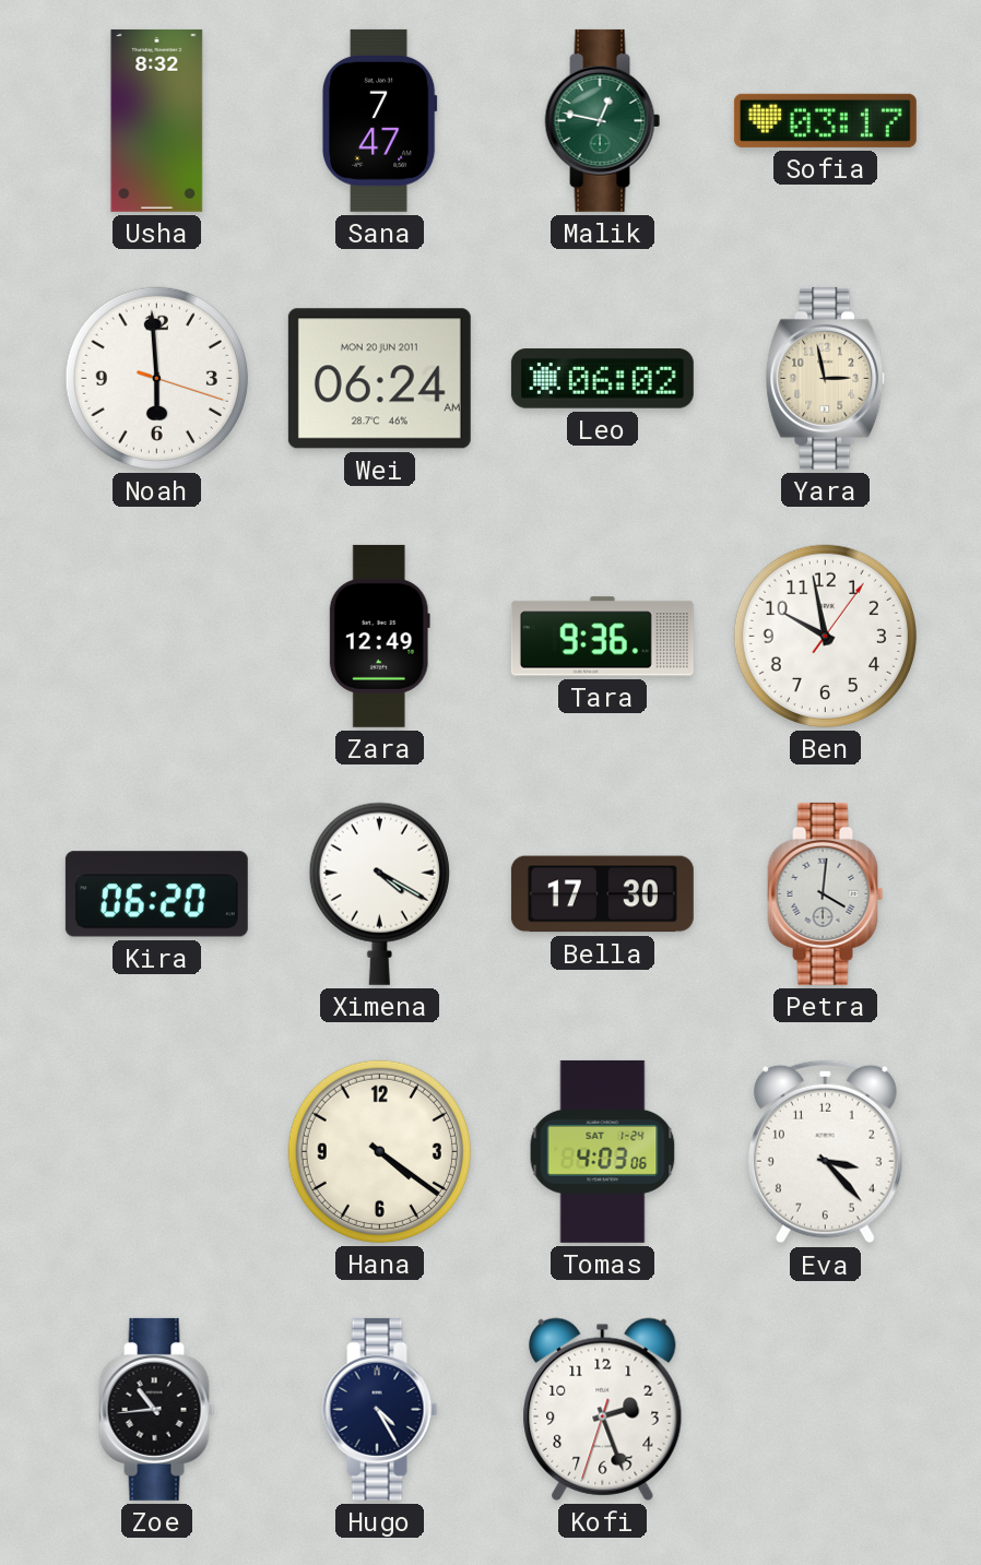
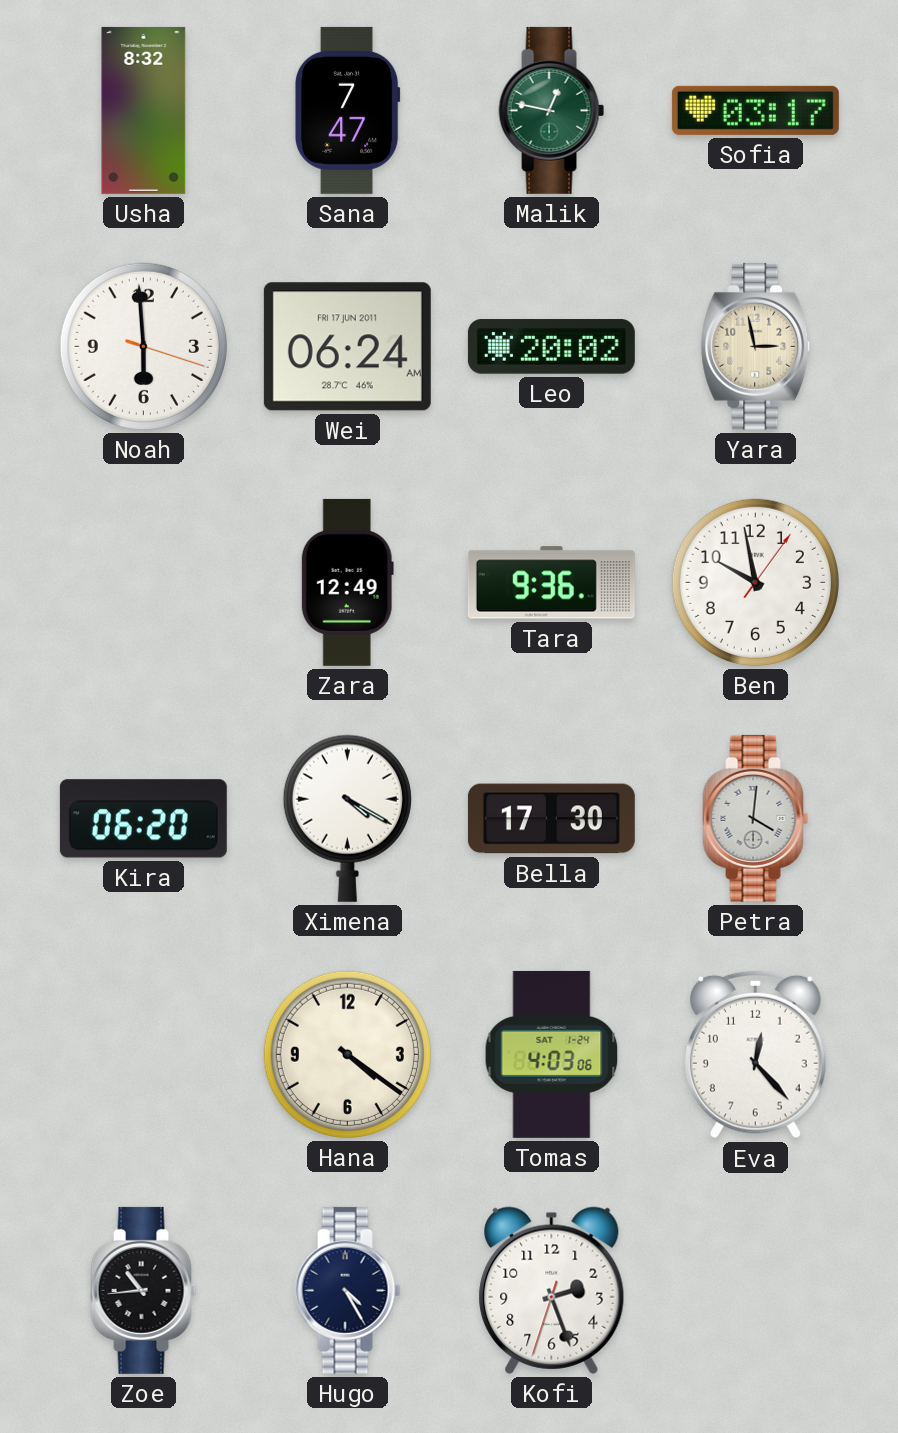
Wei date: MON 20 JUN 2011 -> FRI 17 JUN 2011
Leo: 06:02 -> 20:02
Eva: 3:23 -> 12:23
